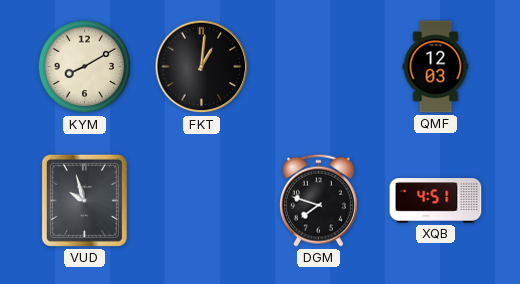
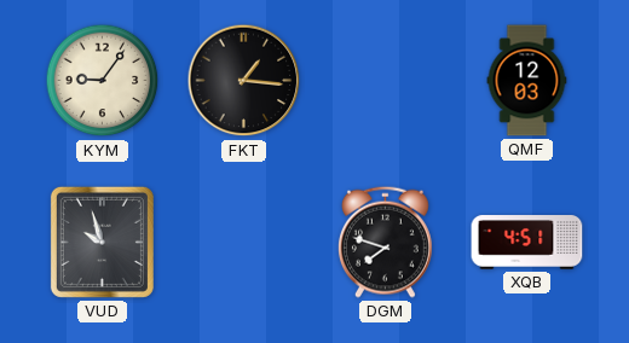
KYM: 8:10 -> 9:06
FKT: 1:01 -> 1:16
